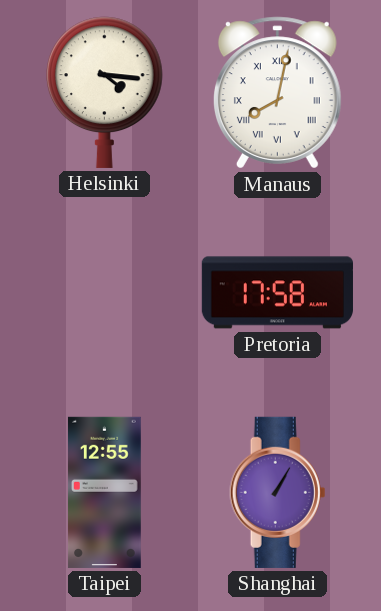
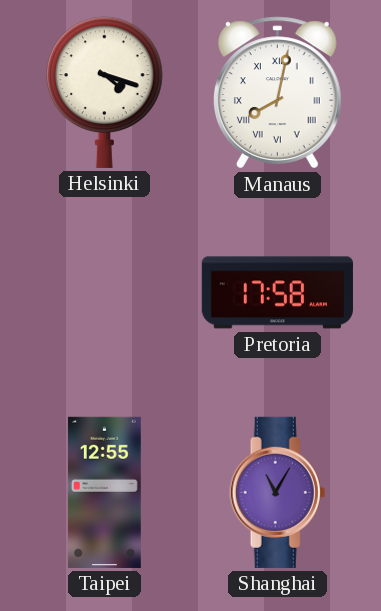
Helsinki: 4:16 -> 4:18
Shanghai: 1:05 -> 11:05
